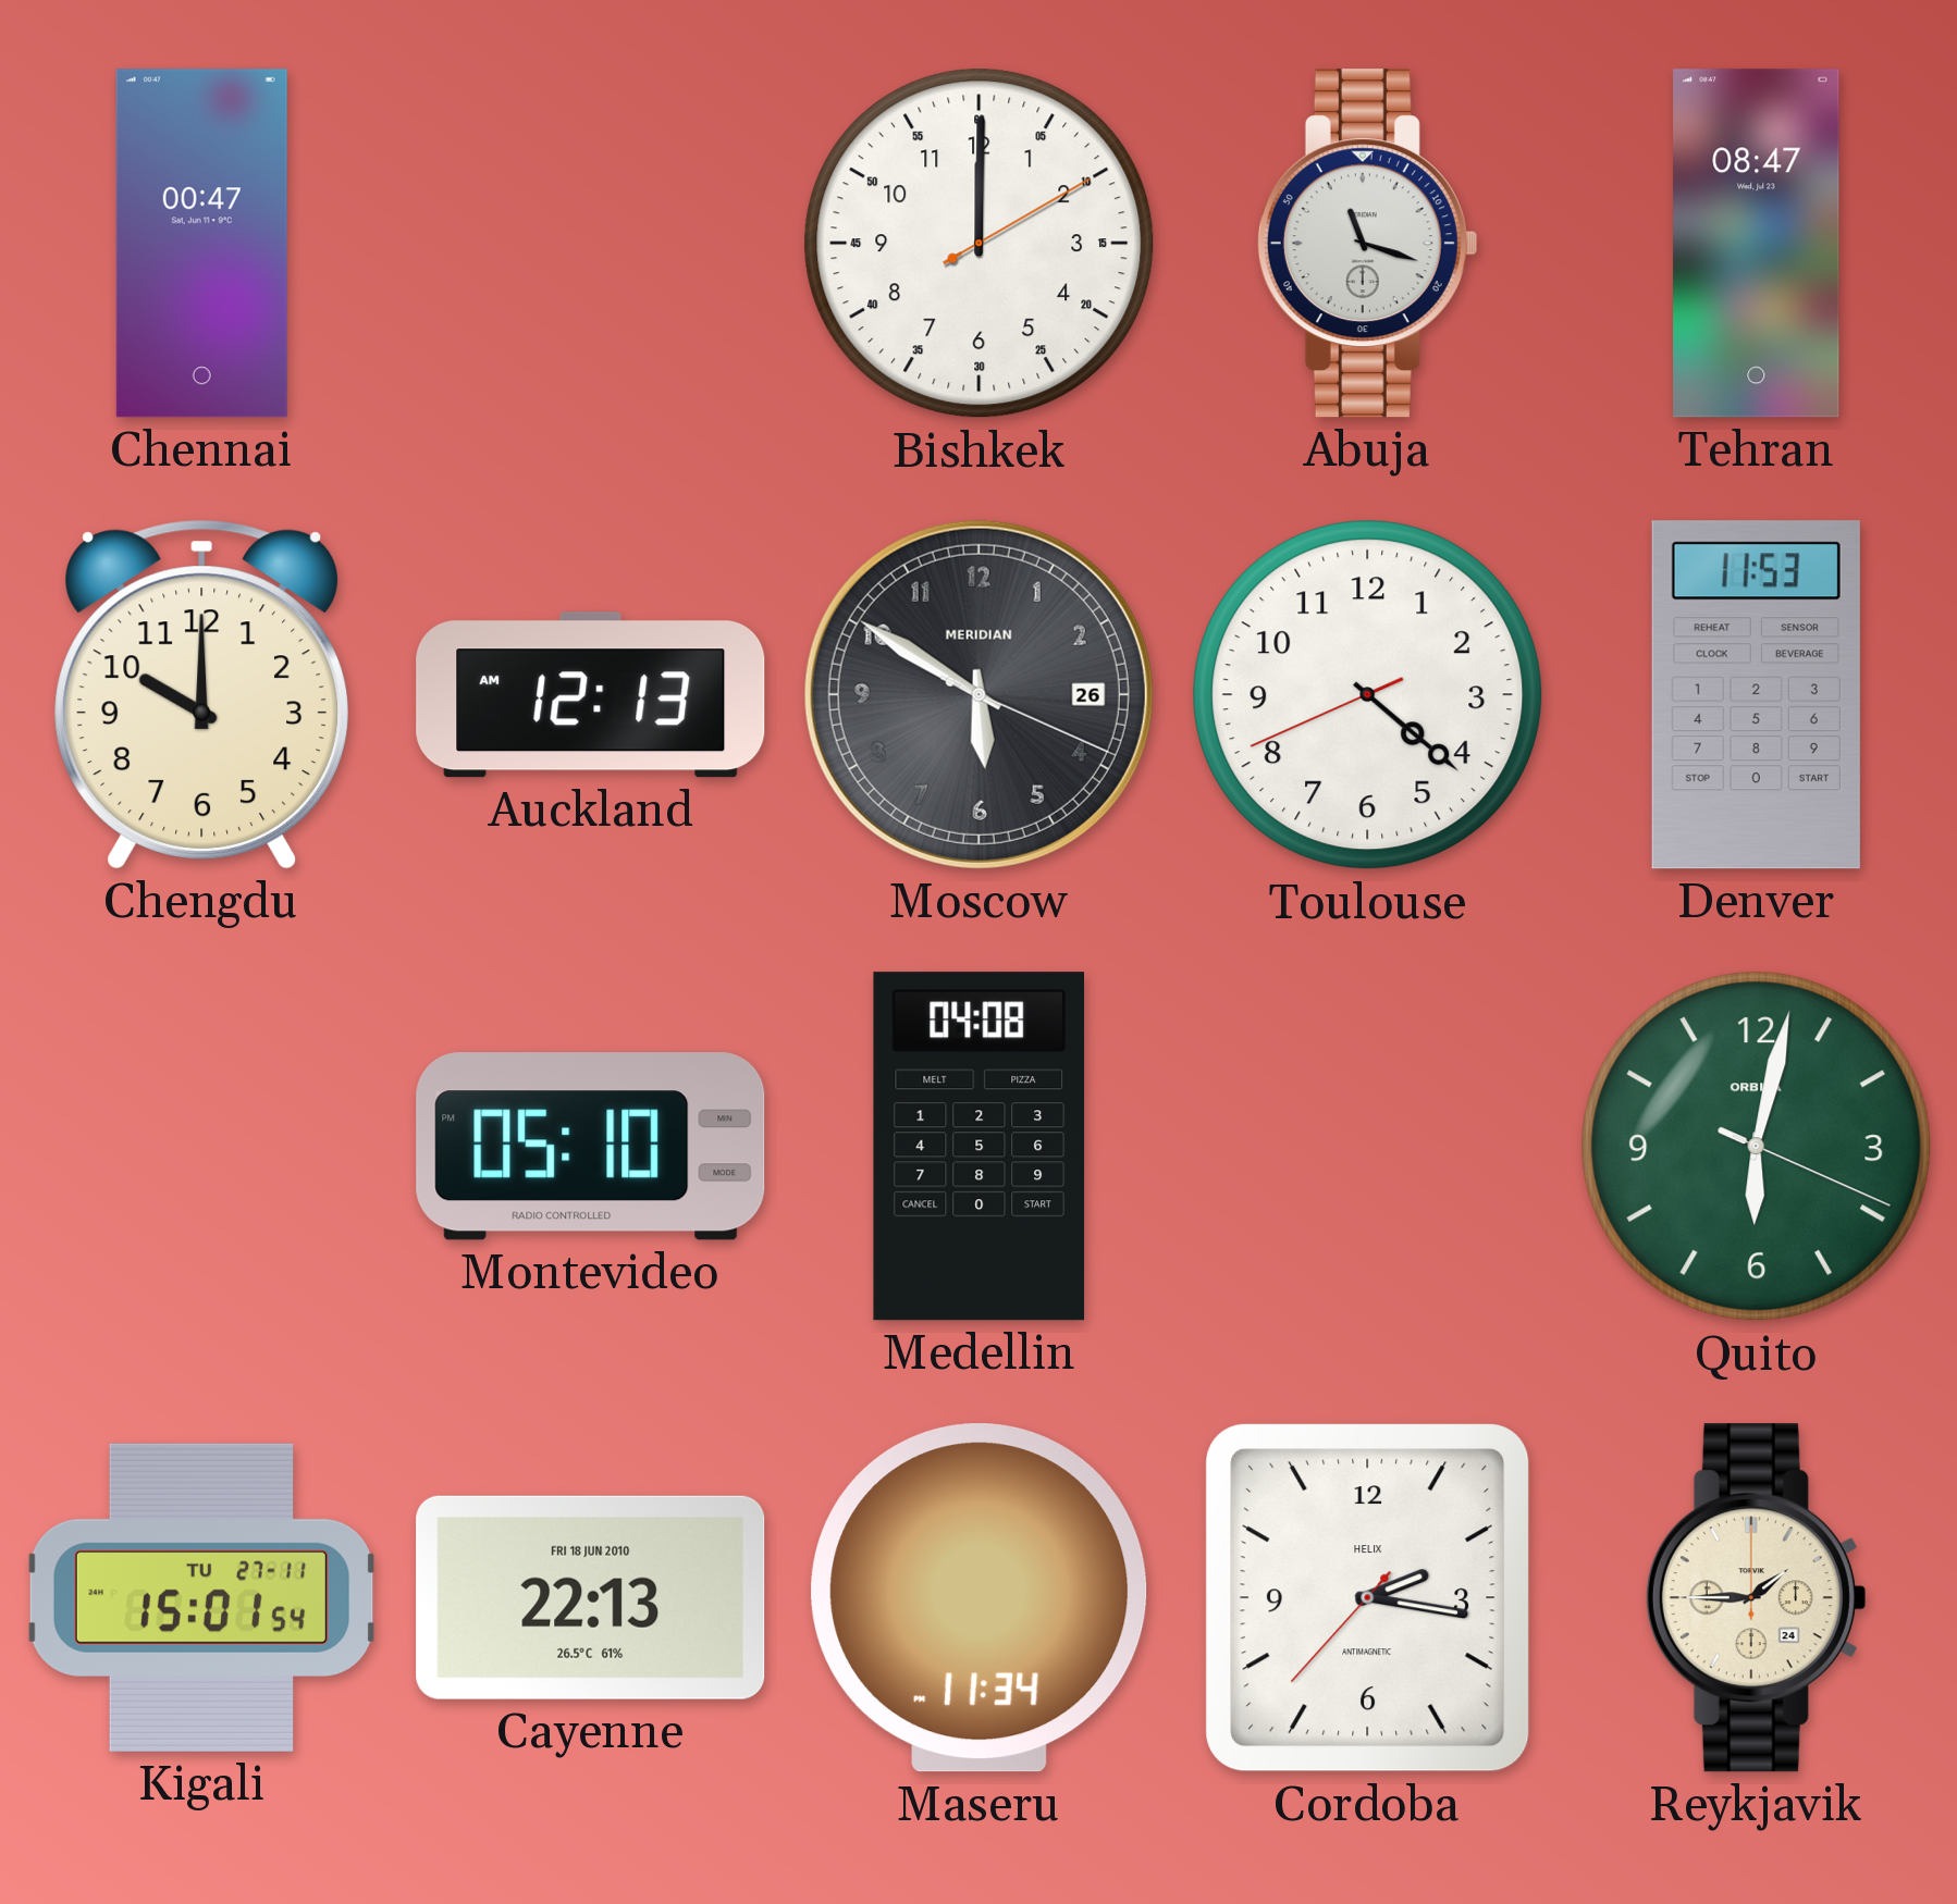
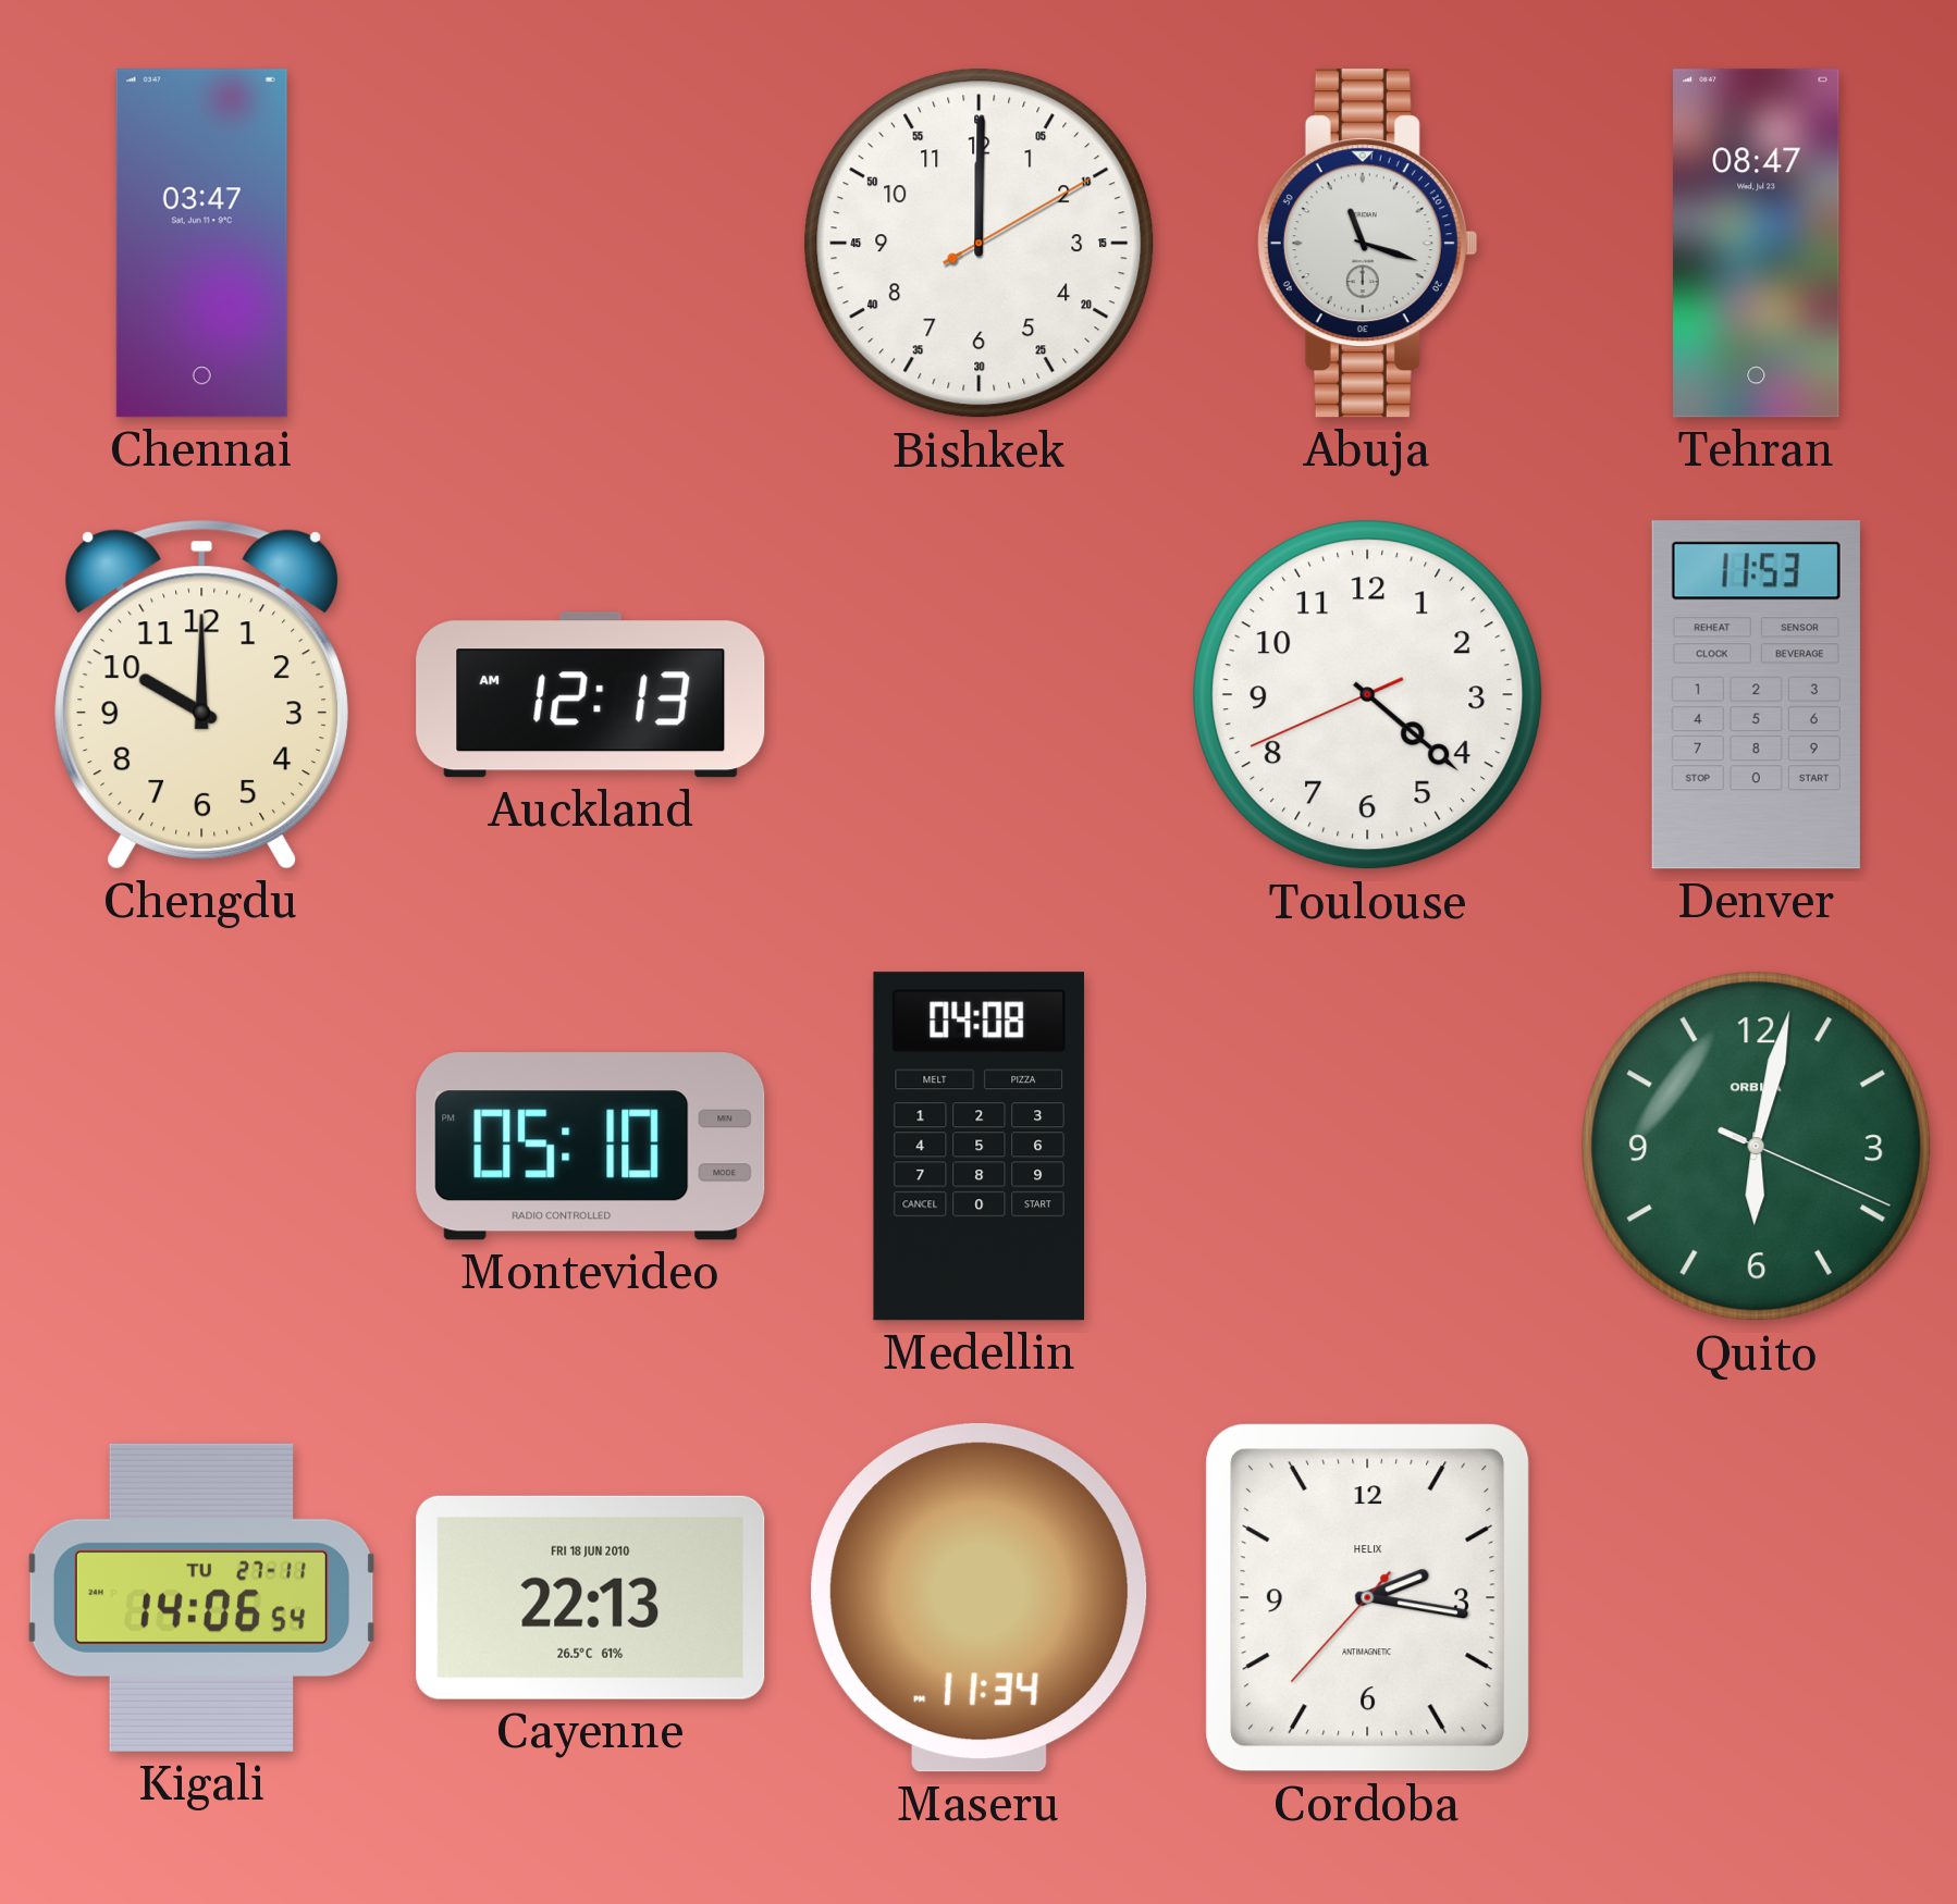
Chennai: 00:47 -> 03:47
Moscow: 5:50 -> none
Kigali: 15:01 -> 14:06
Reykjavik: 1:45 -> none
